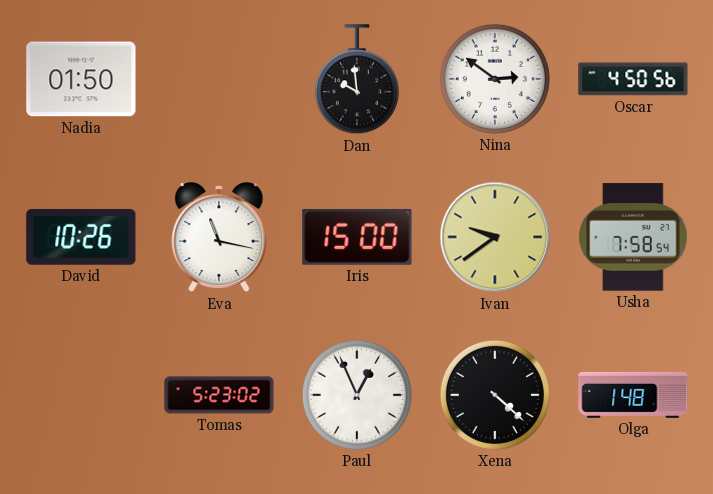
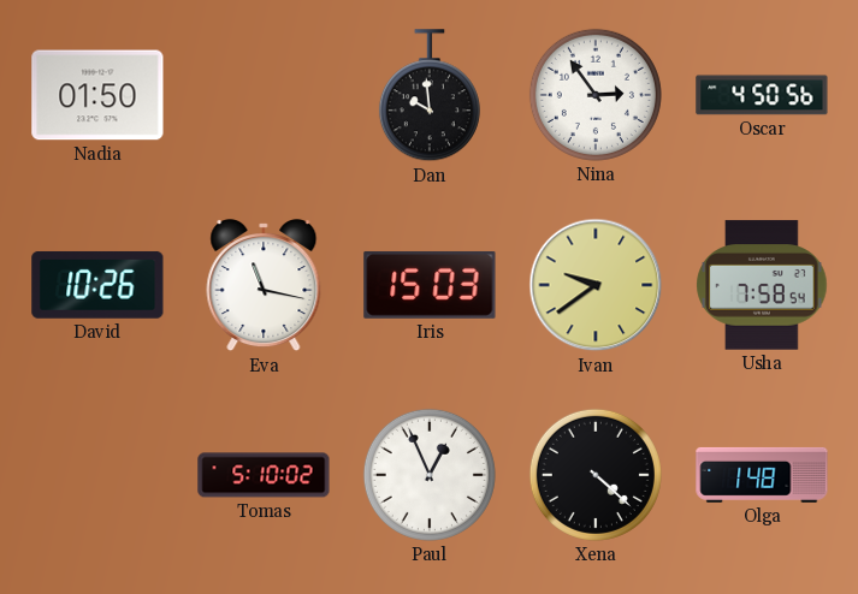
Nina: 2:51 -> 2:54
Iris: 15:00 -> 15:03
Tomas: 5:23 -> 5:10
